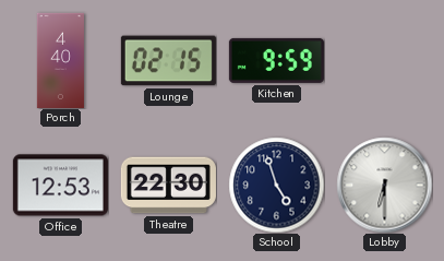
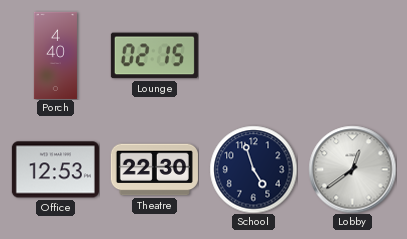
Kitchen: 9:59 -> none
Lobby: 6:30 -> 12:39
